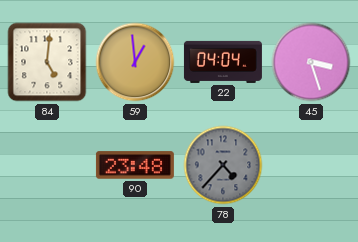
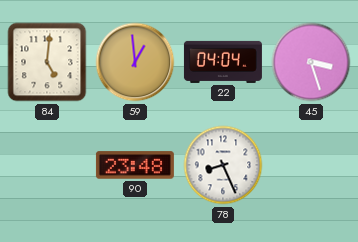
78: 4:37 -> 8:26
78 dial: grey -> white
